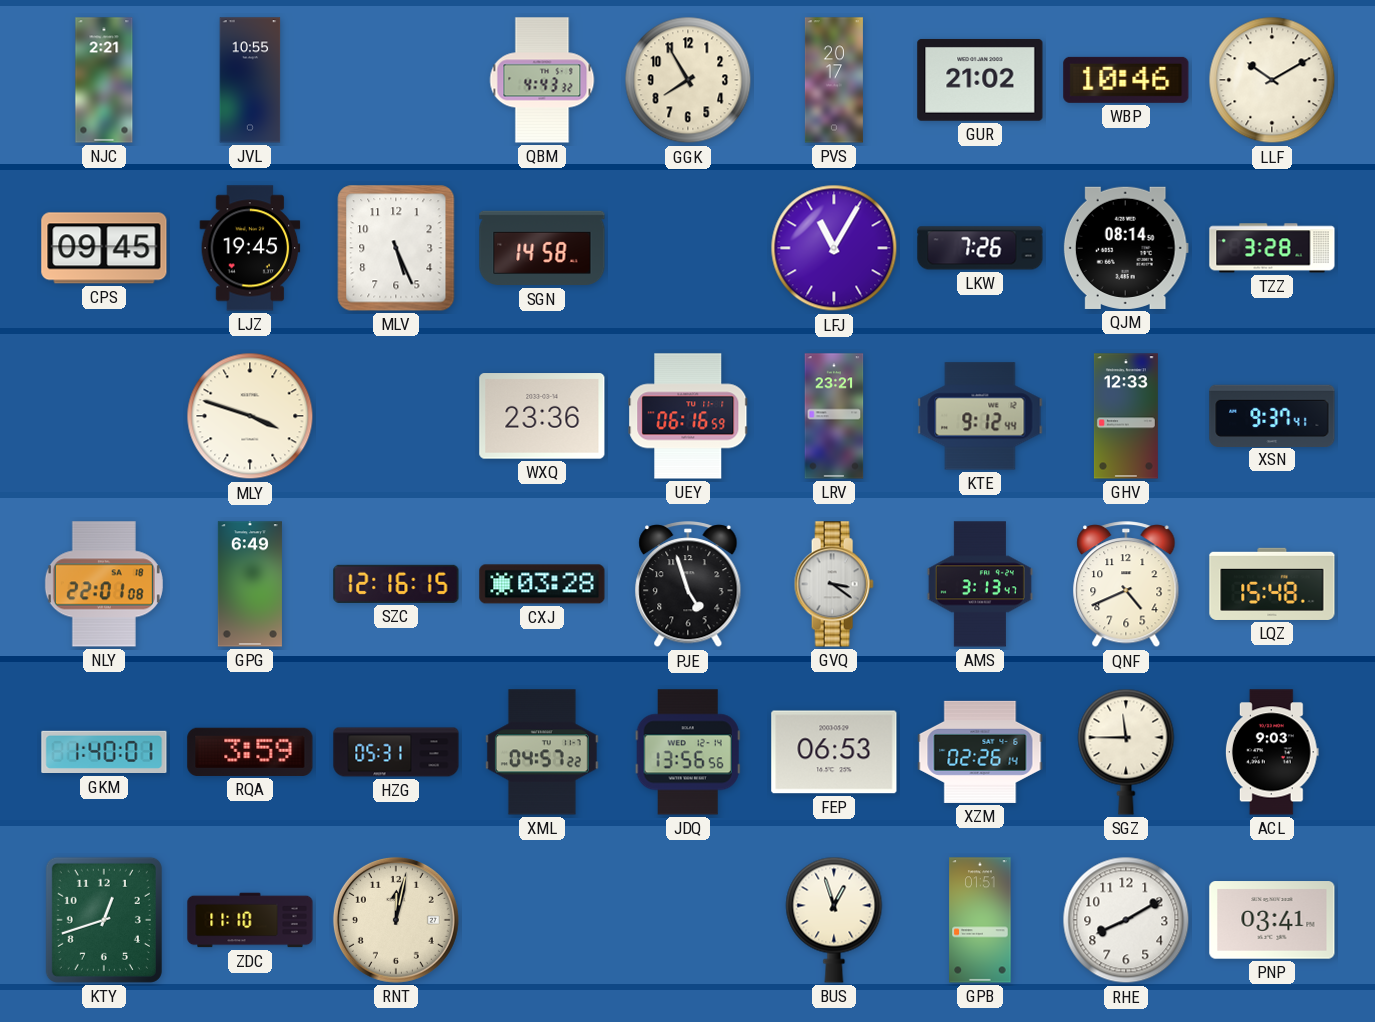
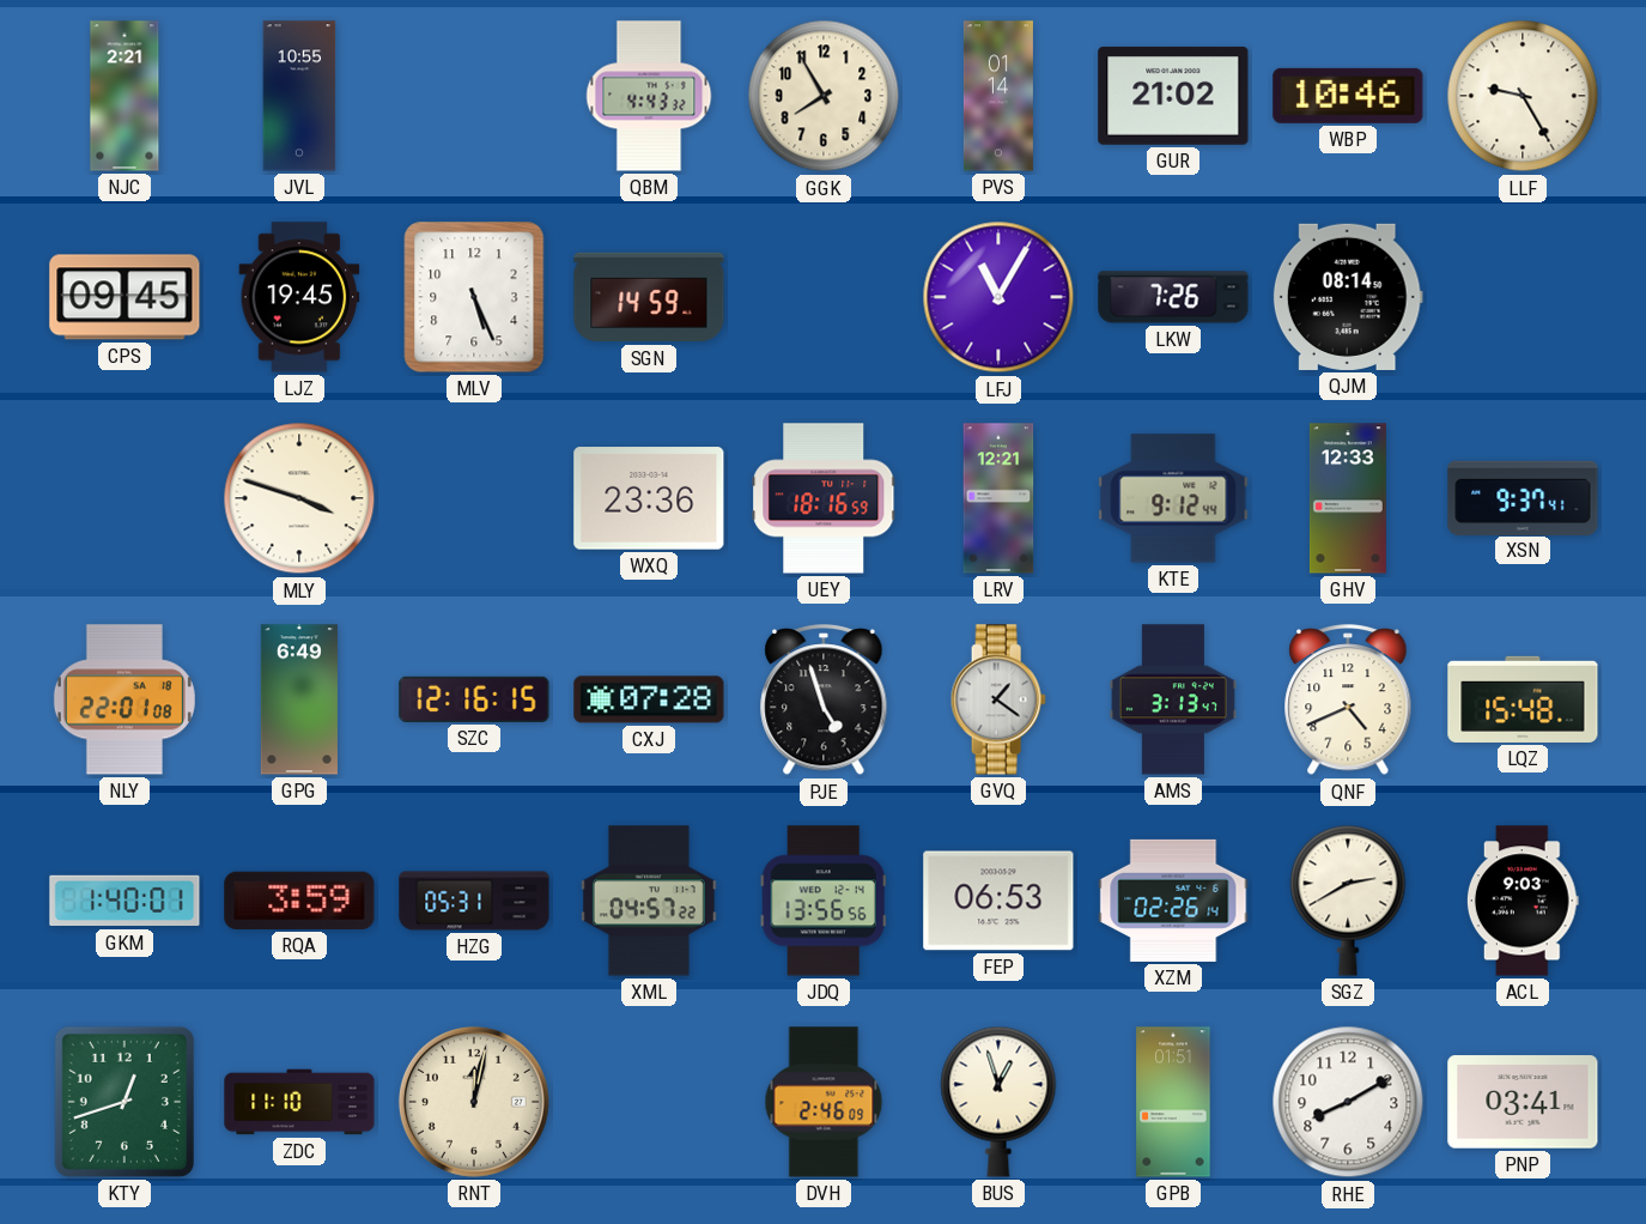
PVS: 20:17 -> 01:14
LLF: 10:10 -> 9:25
SGN: 14:58 -> 14:59
TZZ: 3:28 -> none
UEY: 06:16 -> 18:16
LRV: 23:21 -> 12:21
CXJ: 03:28 -> 07:28
GVQ: 3:21 -> 1:21
SGZ: 11:45 -> 2:40
DVH: none -> 2:46
